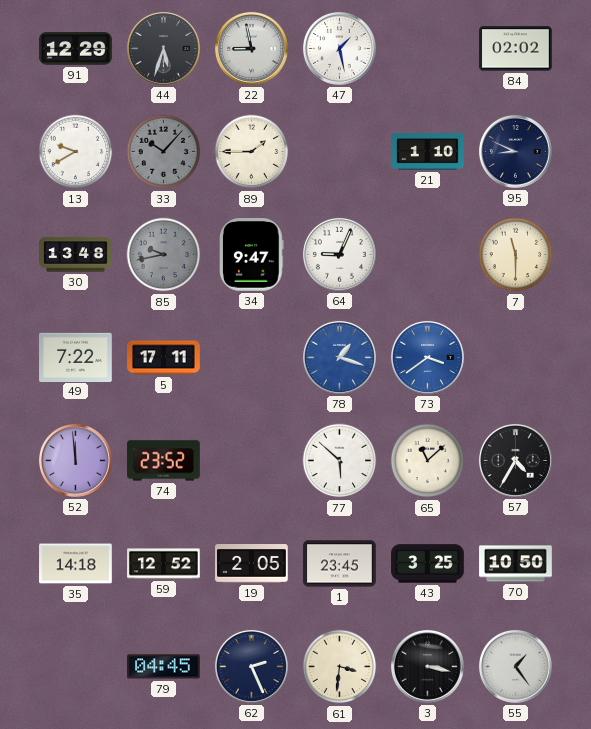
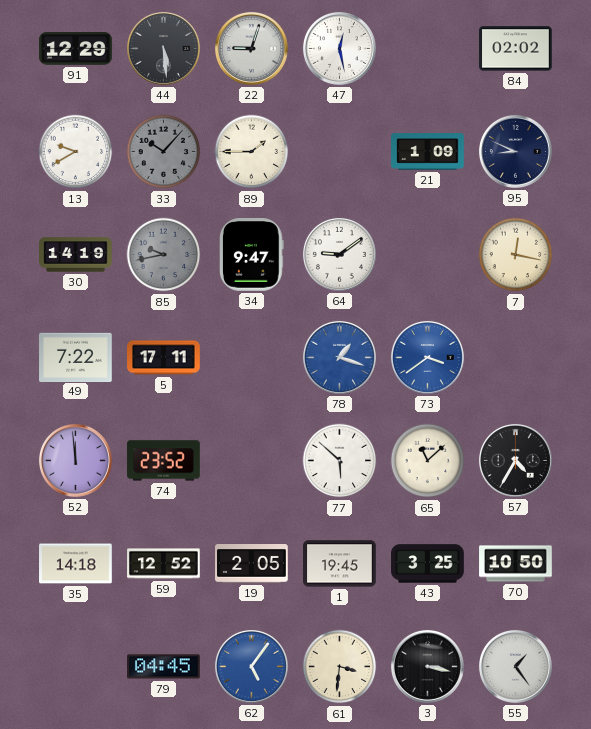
44: 5:33 -> 5:29
22: 8:58 -> 9:03
47: 1:28 -> 12:28
21: 1:10 -> 1:09
30: 13:48 -> 14:19
64: 9:04 -> 9:09
7: 11:30 -> 12:17
1: 23:45 -> 19:45
62: 2:26 -> 5:06
62 dial: navy -> blue
